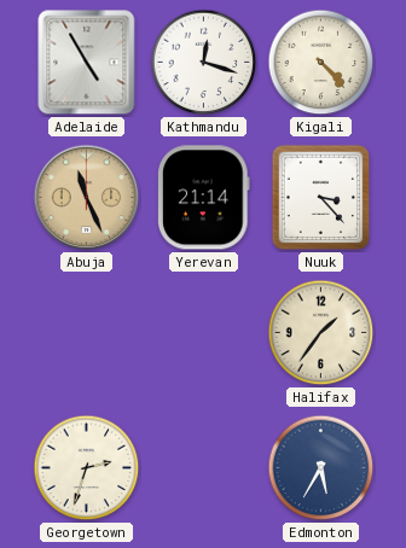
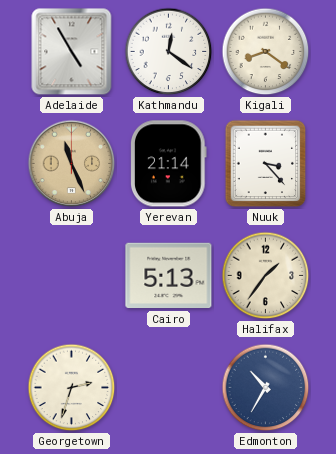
Kathmandu: 12:18 -> 12:21
Kigali: 4:23 -> 8:21
Cairo: none -> 5:13
Edmonton: 5:35 -> 10:35
